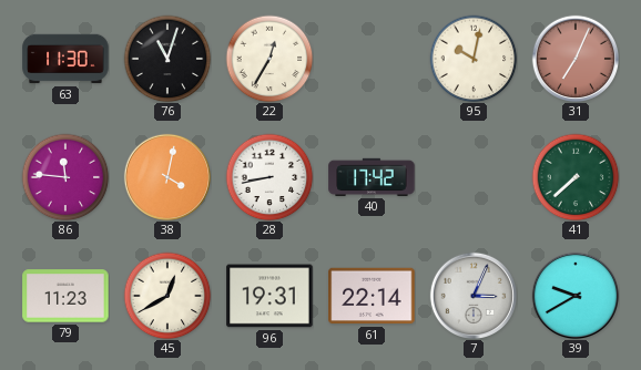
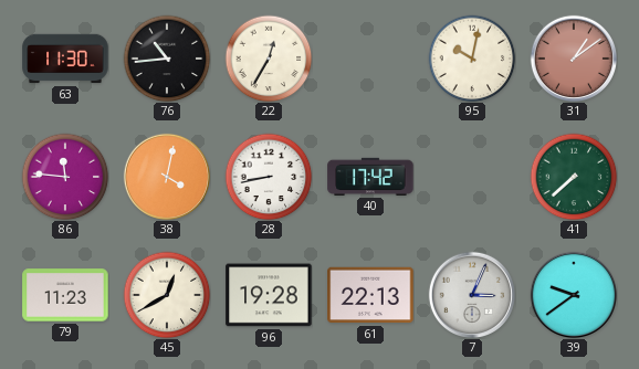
76: 11:03 -> 10:44
31: 7:04 -> 1:09
96: 19:31 -> 19:28
61: 22:14 -> 22:13
39: 9:40 -> 9:39
